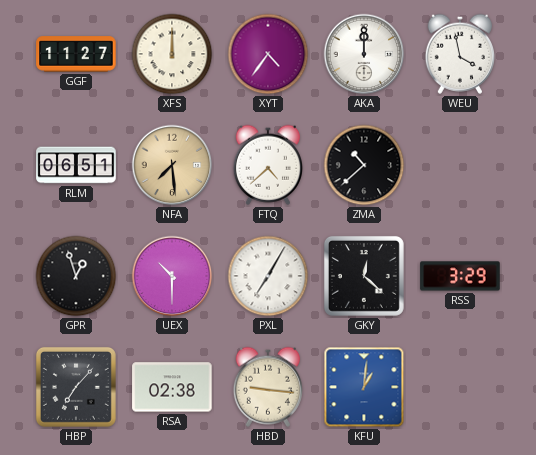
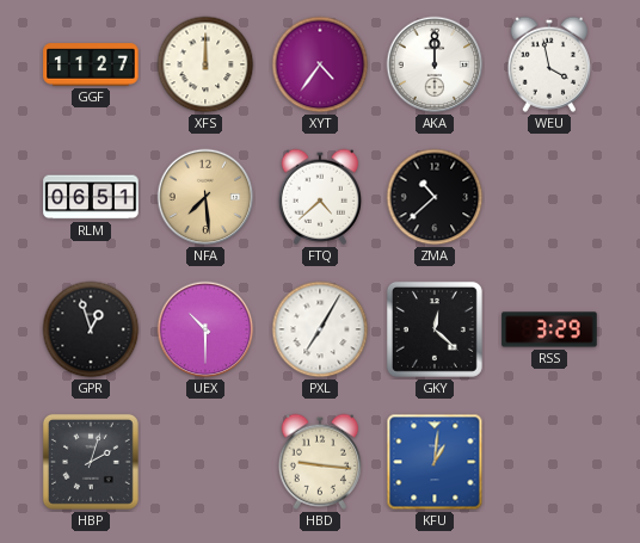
HBP: 7:07 -> 2:03
RSA: 02:38 -> none
